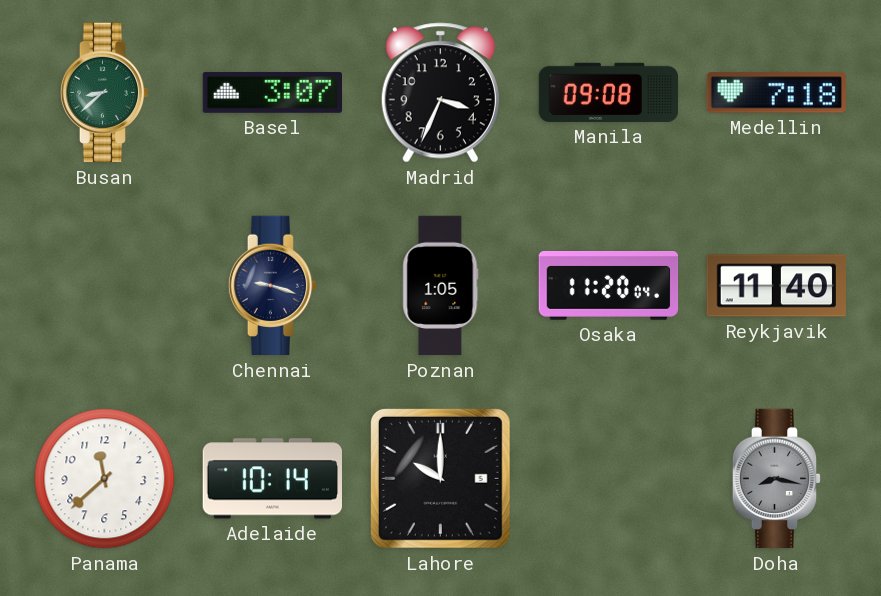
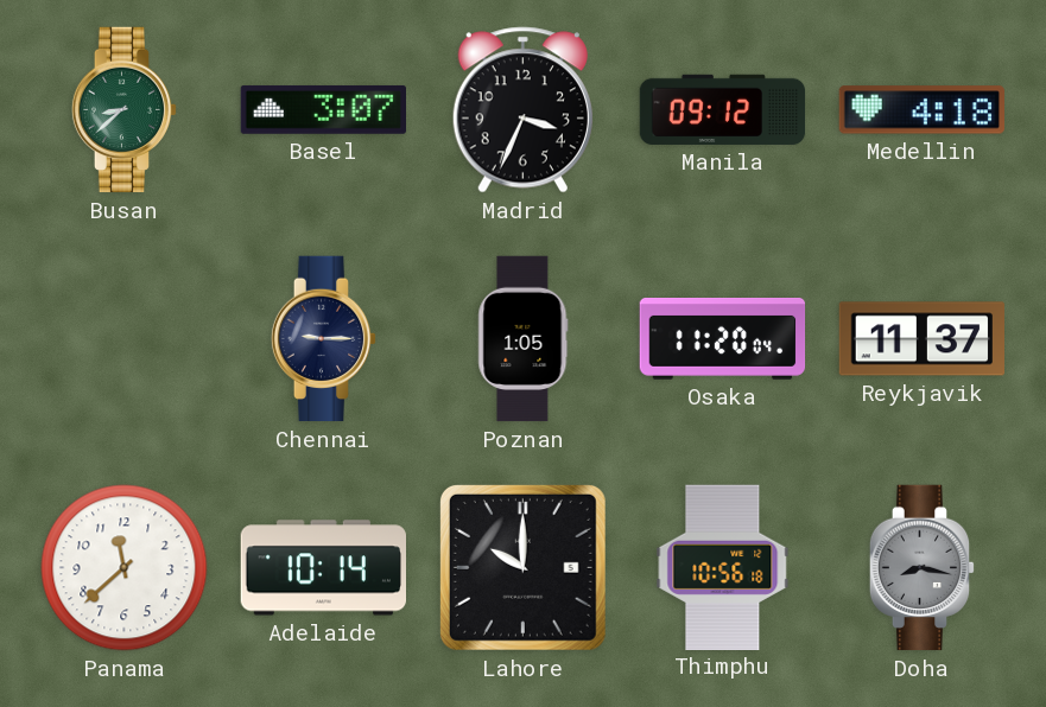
Manila: 09:08 -> 09:12
Medellin: 7:18 -> 4:18
Chennai: 9:18 -> 9:15
Reykjavik: 11:40 -> 11:37
Thimphu: none -> 10:56
